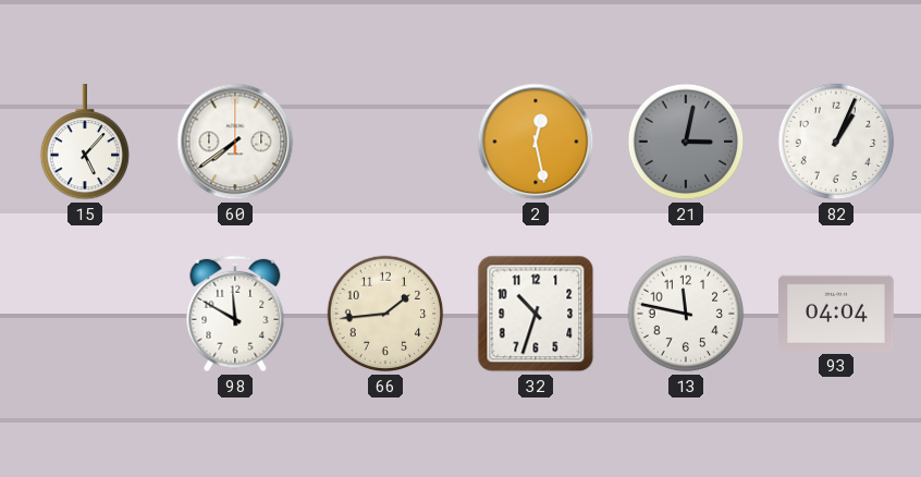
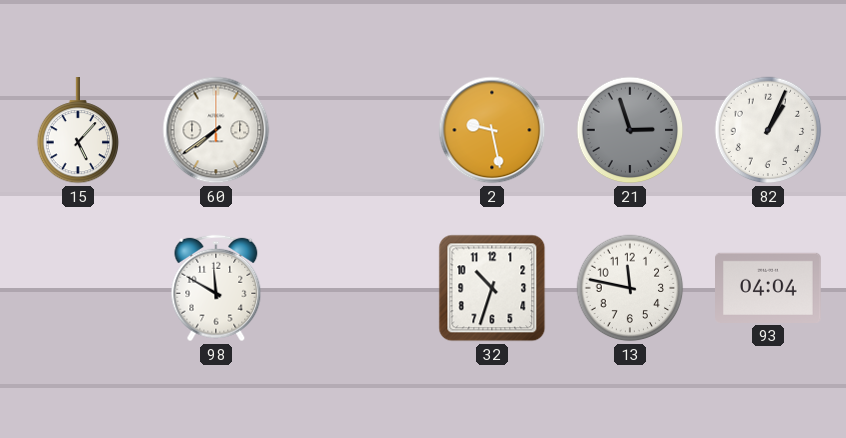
2: 12:28 -> 9:28
21: 3:02 -> 2:57
66: 1:44 -> none
